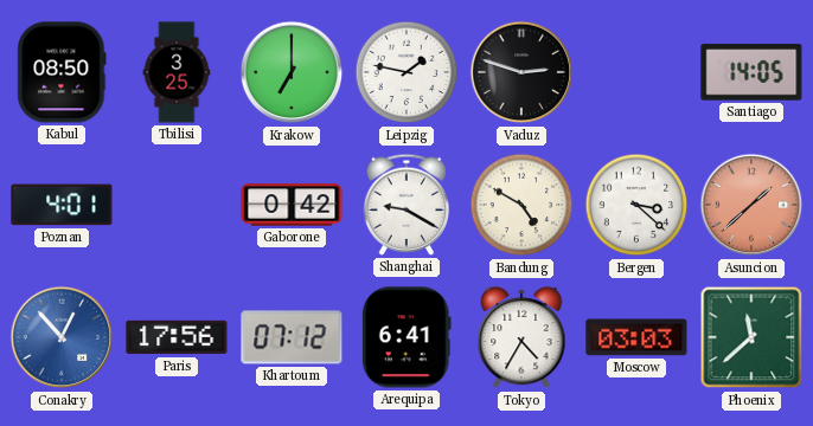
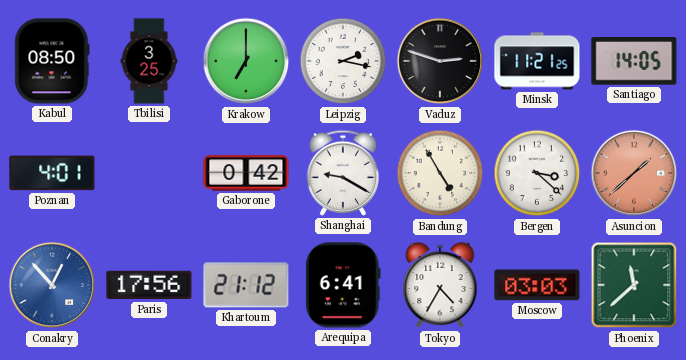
Leipzig: 1:47 -> 2:17
Minsk: none -> 11:21
Bandung: 4:50 -> 4:55
Khartoum: 07:12 -> 21:12
